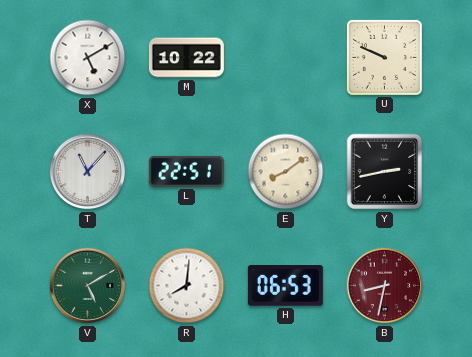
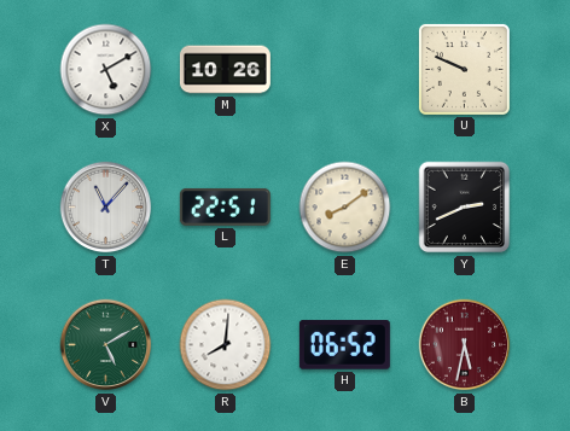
M: 10:22 -> 10:26
Y: 2:43 -> 2:41
H: 06:53 -> 06:52
B: 8:32 -> 5:32
